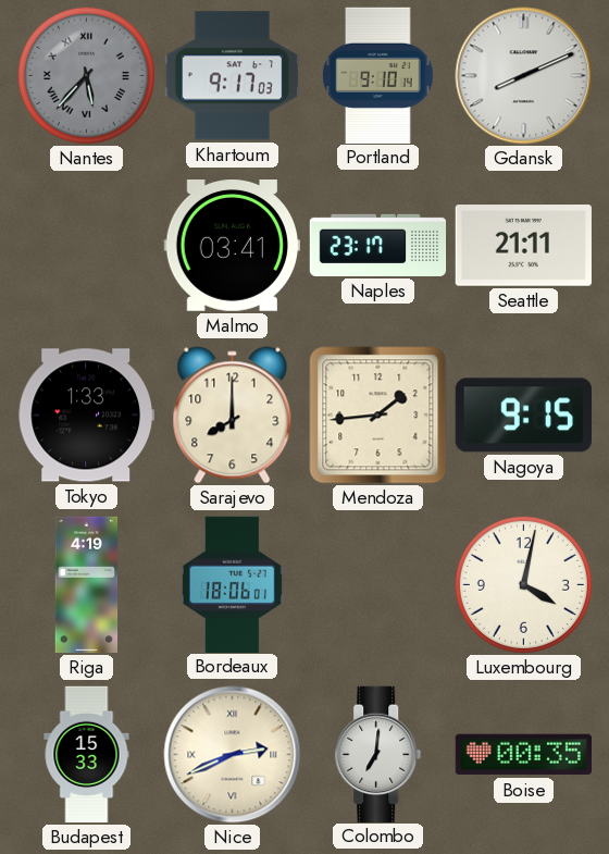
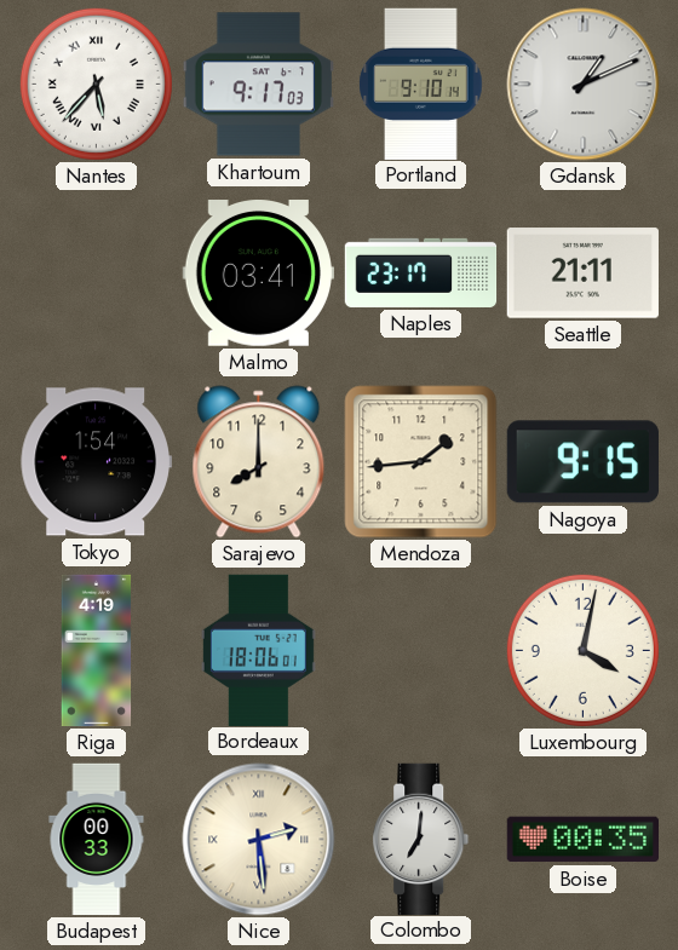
Nantes dial: grey -> white
Gdansk: 8:11 -> 1:11
Tokyo: 1:33 -> 1:54
Budapest: 15:33 -> 00:33
Nice: 2:41 -> 2:29
